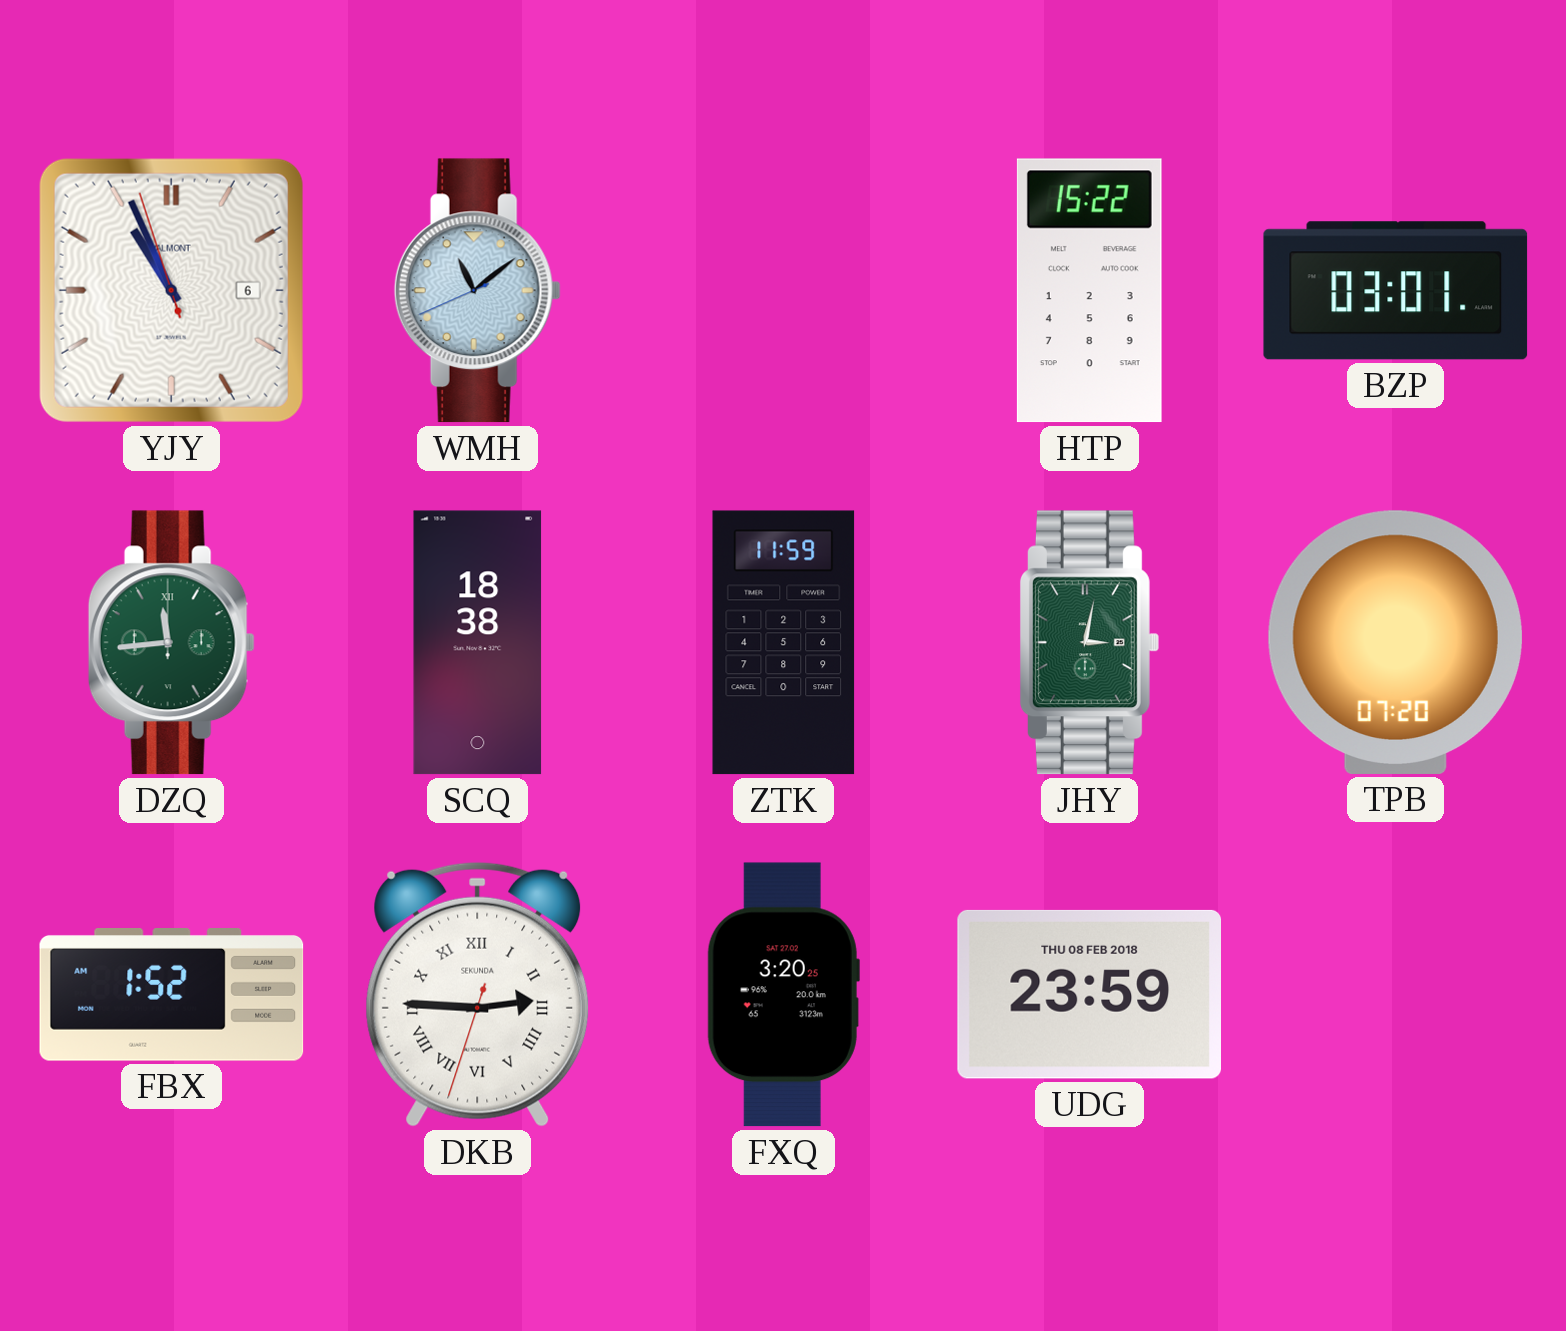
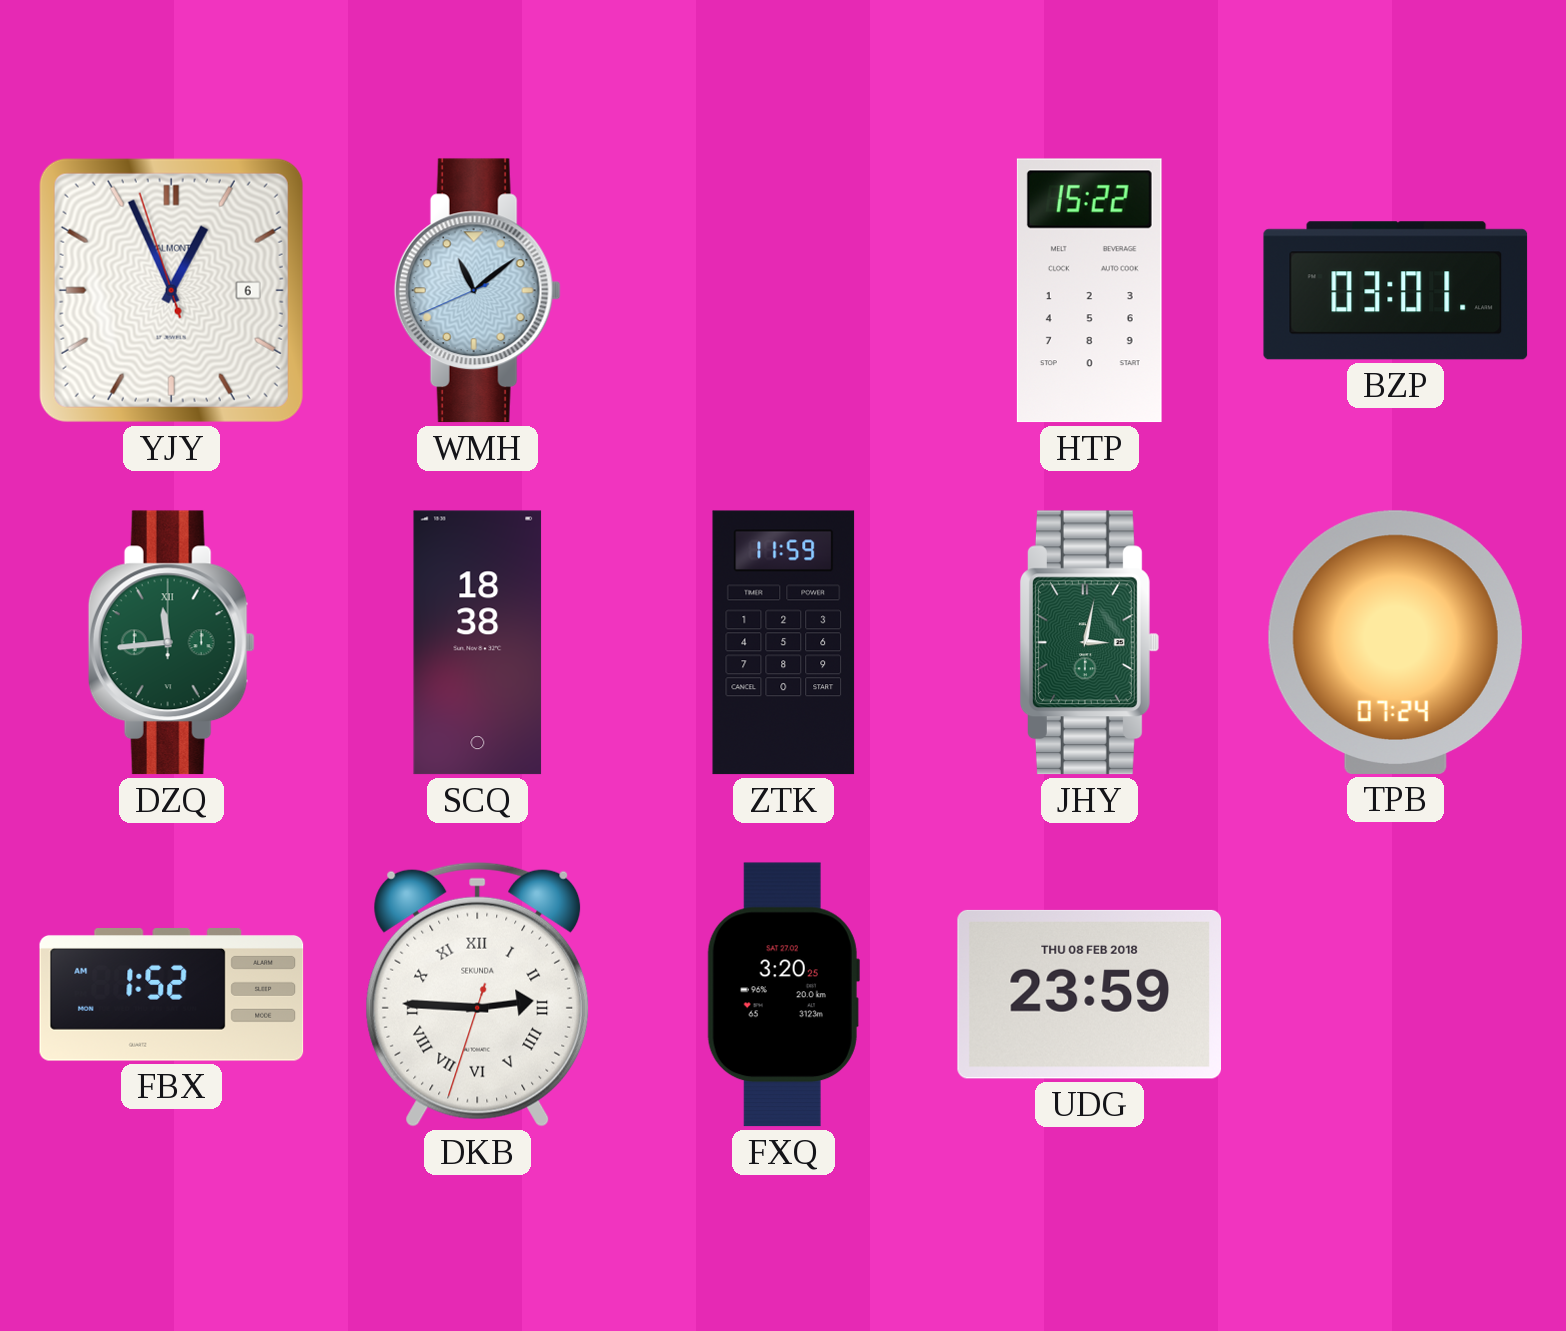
YJY: 10:55 -> 12:55
TPB: 07:20 -> 07:24
